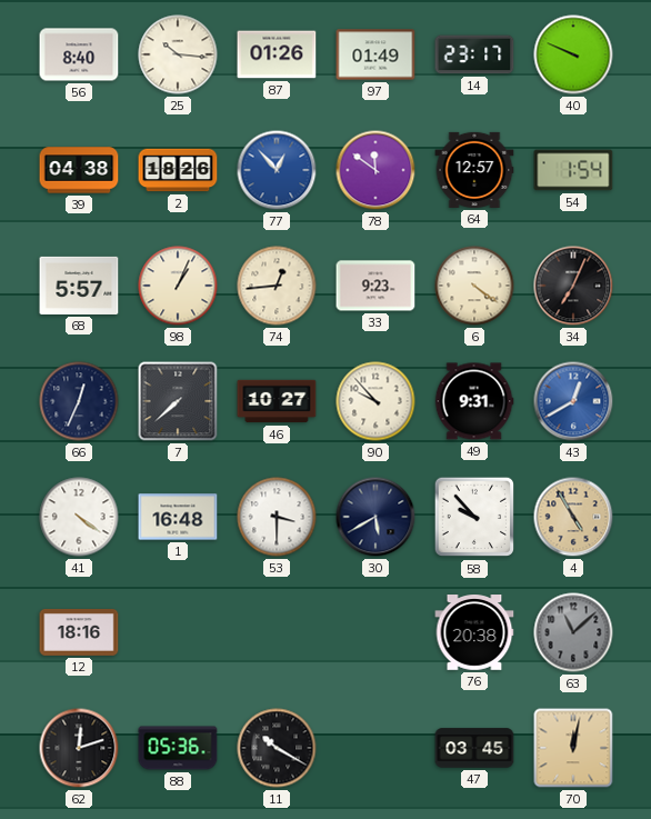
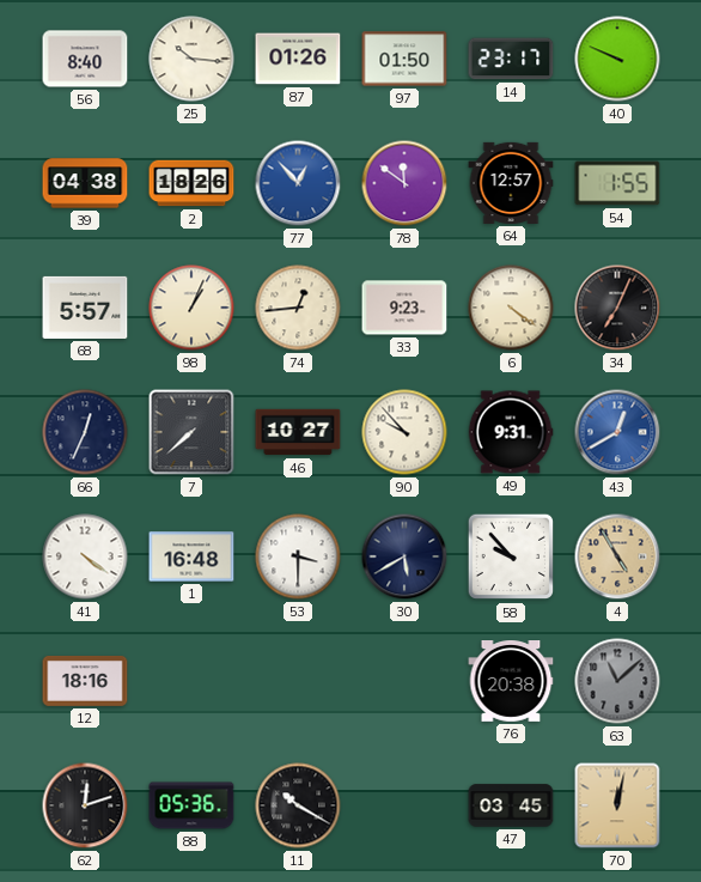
97: 01:49 -> 01:50
54: 1:54 -> 1:55
